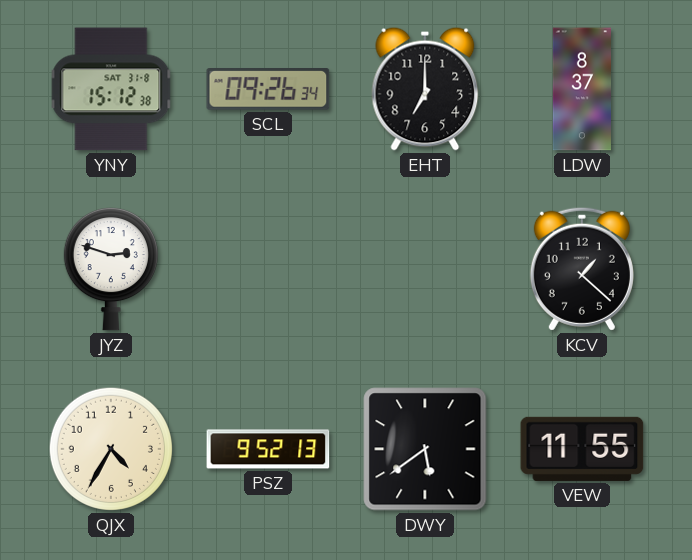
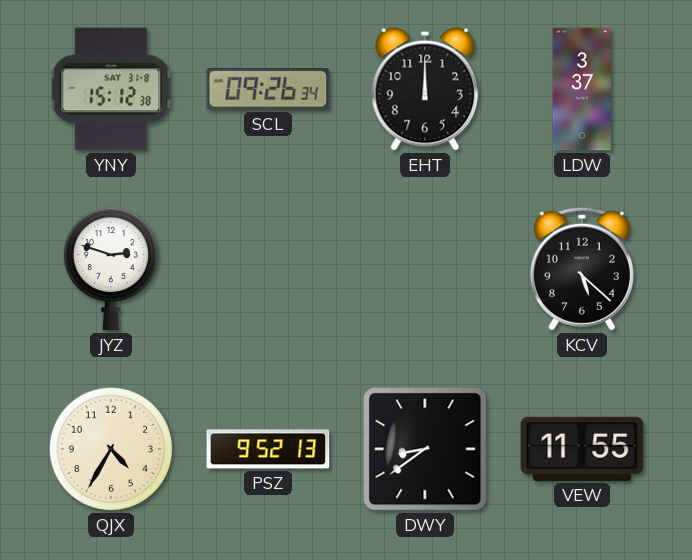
EHT: 7:00 -> 12:00
LDW: 8:37 -> 3:37
KCV: 1:22 -> 5:22
DWY: 5:39 -> 8:39
